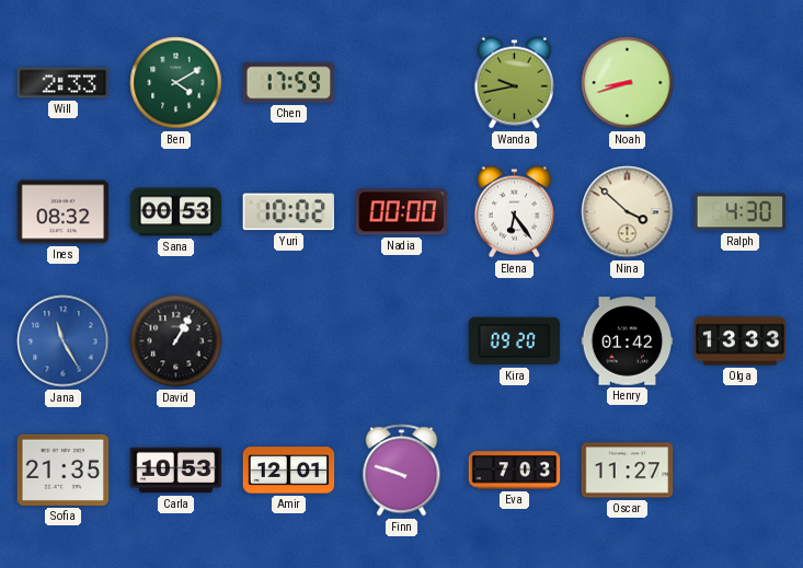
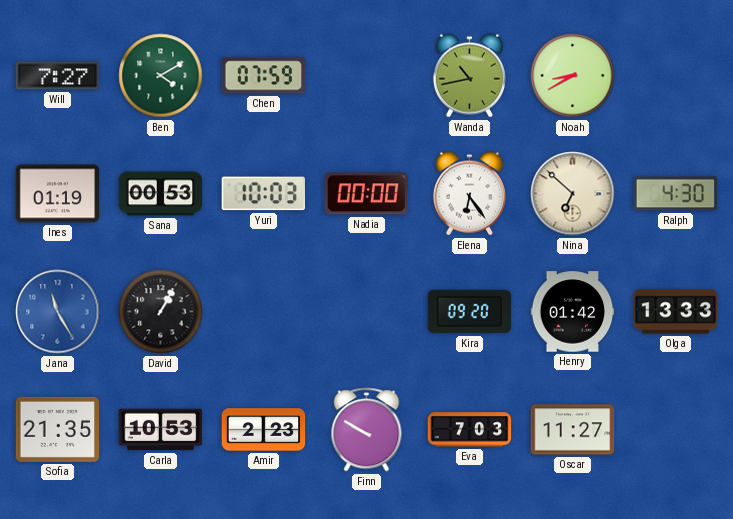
Will: 2:33 -> 7:27
Chen: 17:59 -> 07:59
Wanda: 9:43 -> 10:43
Noah: 8:42 -> 8:40
Ines: 08:32 -> 01:19
Yuri: 10:02 -> 10:03
Nina: 3:52 -> 6:52
Amir: 12:01 -> 2:23
Finn: 9:48 -> 9:50
